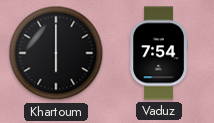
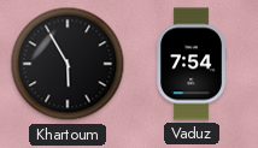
Khartoum: 6:00 -> 5:55
